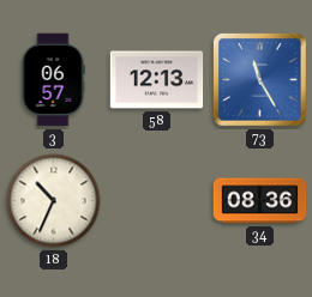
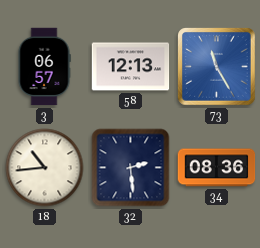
18: 10:34 -> 10:44
32: none -> 2:29
